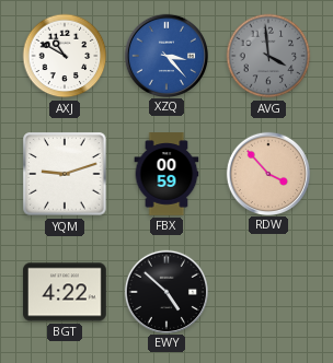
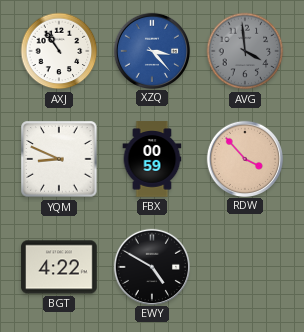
AXJ: 10:50 -> 10:54
YQM: 9:12 -> 8:49
EWY: 4:52 -> 4:50
